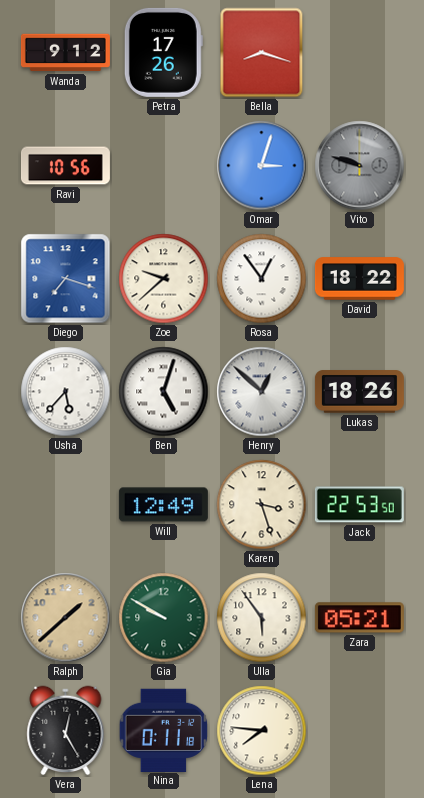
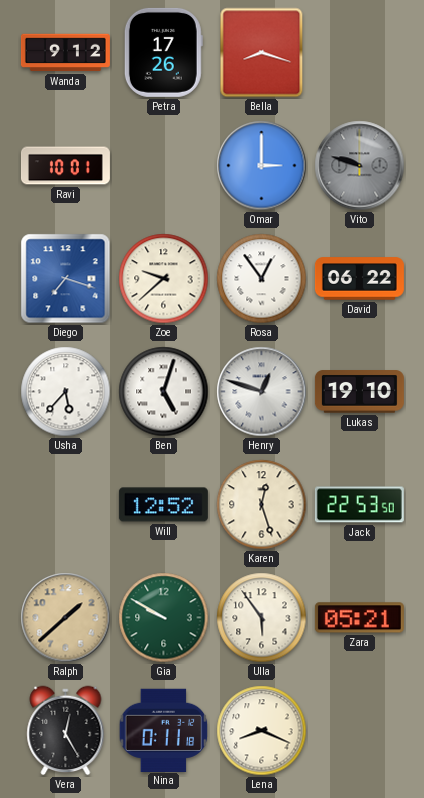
Ravi: 10:56 -> 10:01
Omar: 3:03 -> 3:00
David: 18:22 -> 06:22
Henry: 12:52 -> 12:48
Lukas: 18:26 -> 19:10
Will: 12:49 -> 12:52
Karen: 3:27 -> 12:27
Lena: 7:46 -> 8:19
